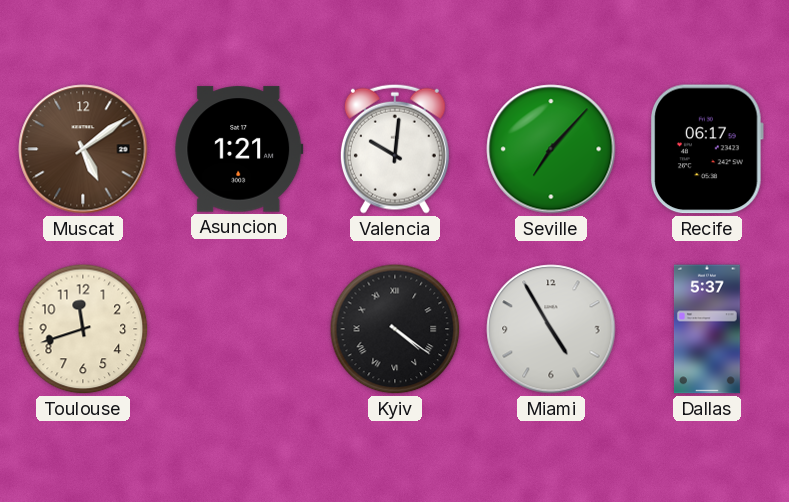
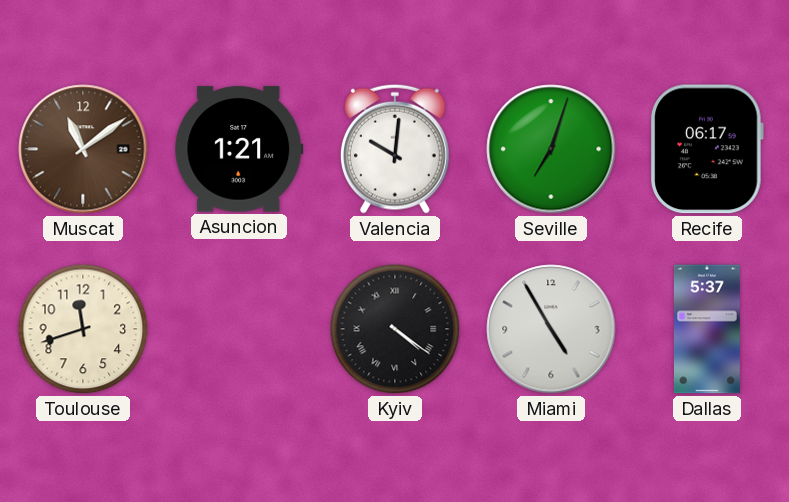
Muscat: 5:09 -> 11:09
Seville: 7:07 -> 7:03
